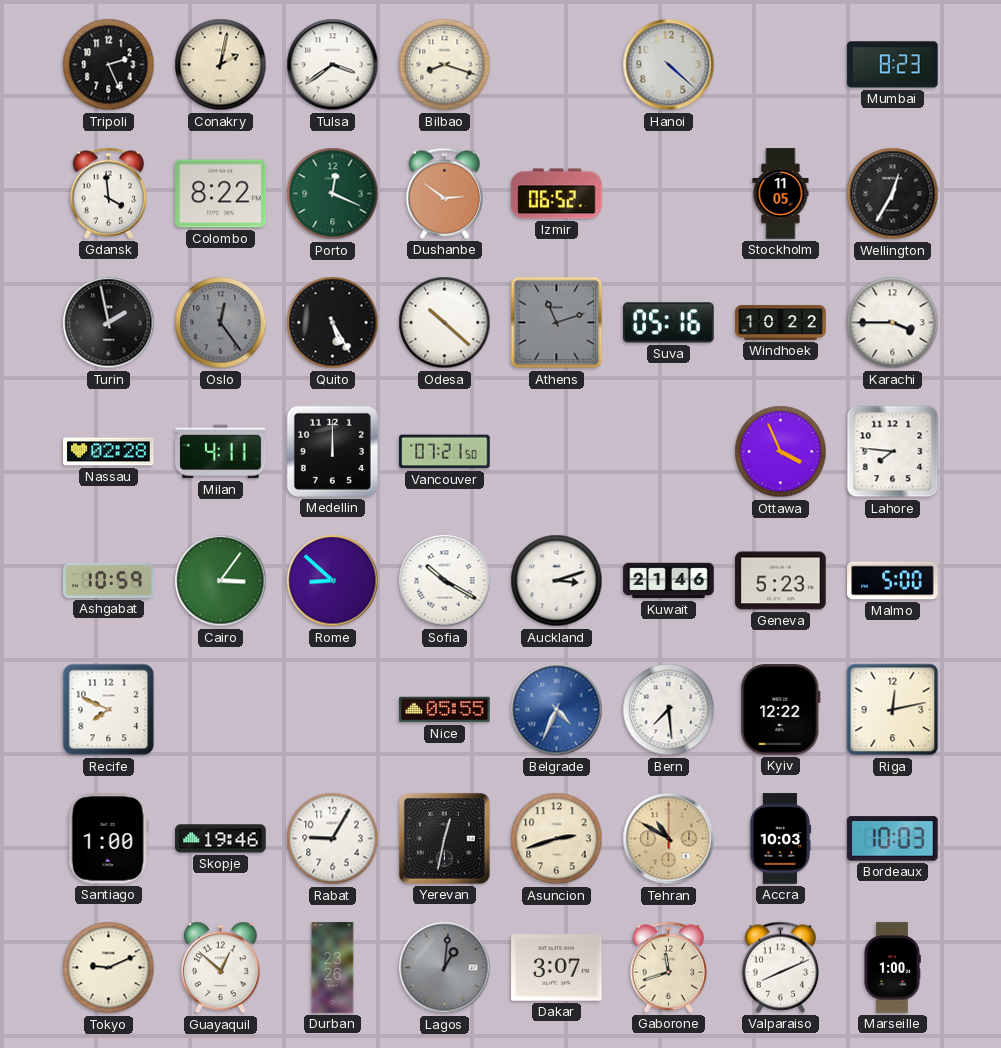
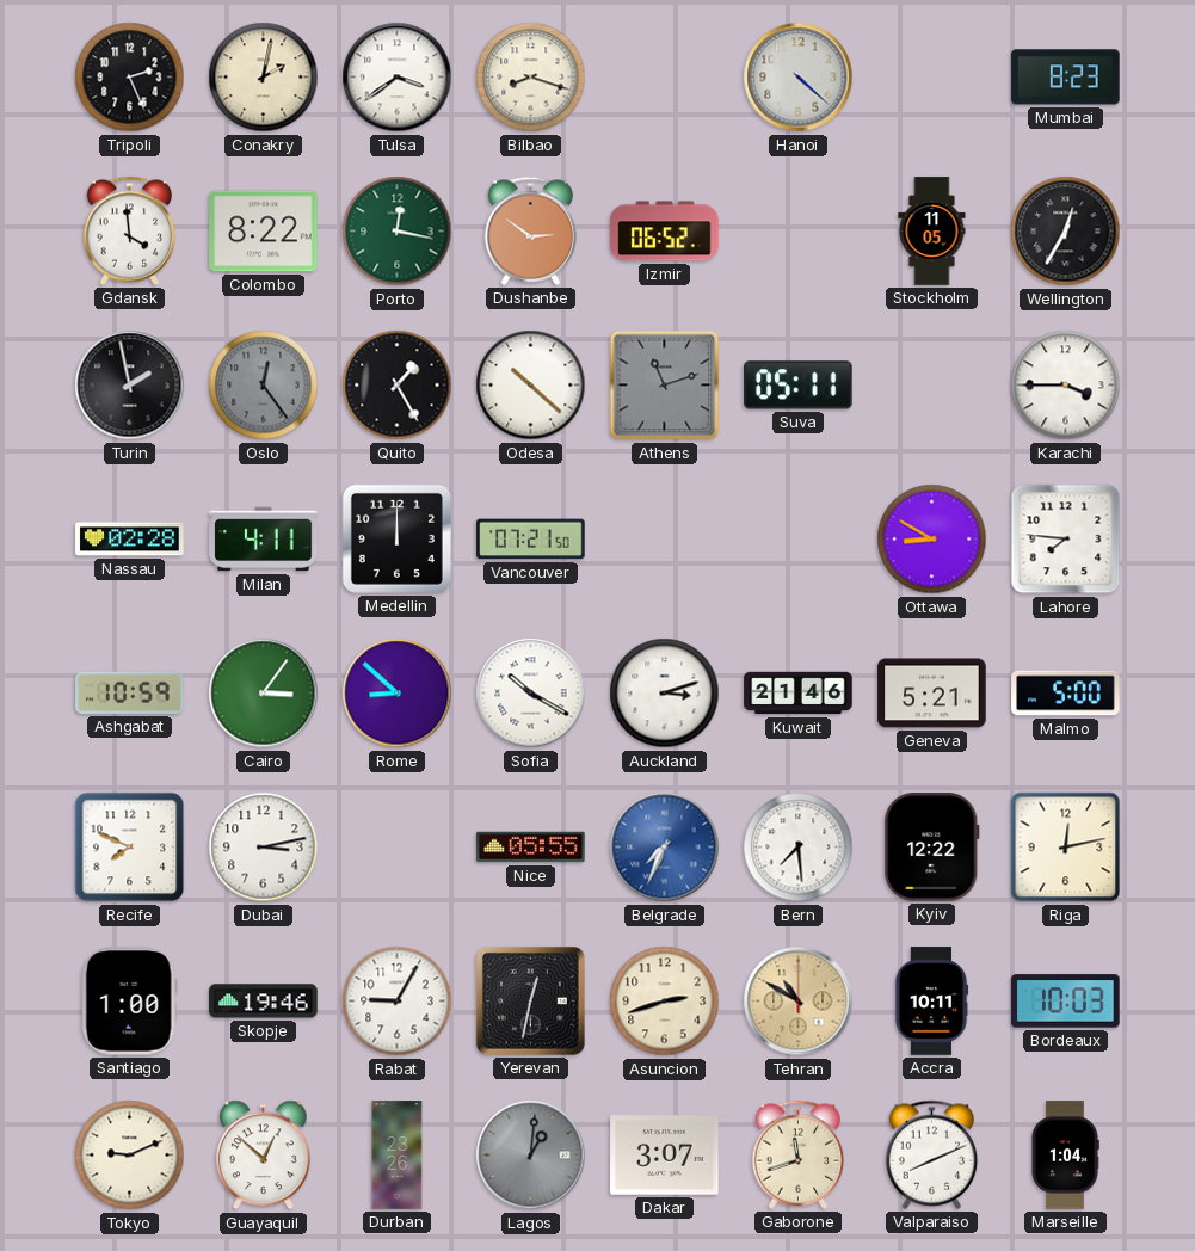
Porto: 12:19 -> 12:17
Quito: 5:25 -> 1:25
Suva: 05:16 -> 05:11
Windhoek: 10:22 -> none
Ottawa: 3:56 -> 8:50
Geneva: 5:23 -> 5:21
Dubai: none -> 3:13
Belgrade: 4:34 -> 7:34
Accra: 10:03 -> 10:11
Marseille: 1:00 -> 1:04
